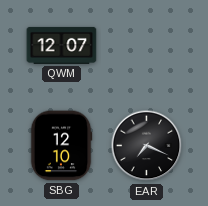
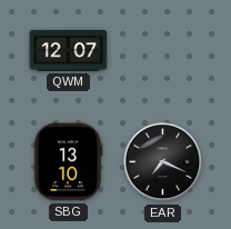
SBG: 12:10 -> 13:10
